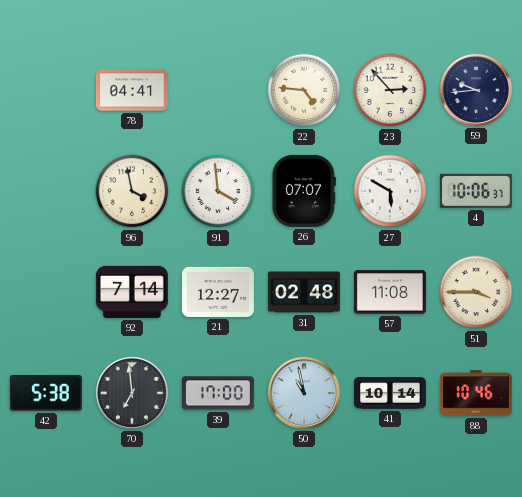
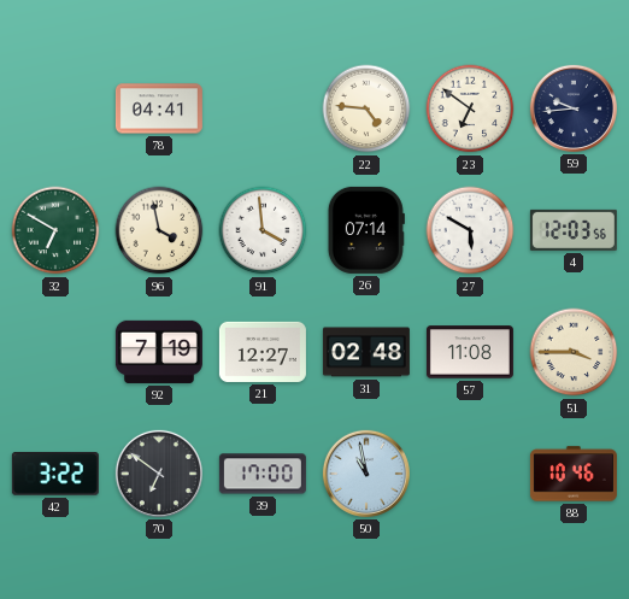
23: 2:53 -> 6:51
32: none -> 6:50
26: 07:07 -> 07:14
4: 10:06 -> 12:03
92: 7:14 -> 7:19
42: 5:38 -> 3:22
70: 6:59 -> 6:51
41: 10:14 -> none
